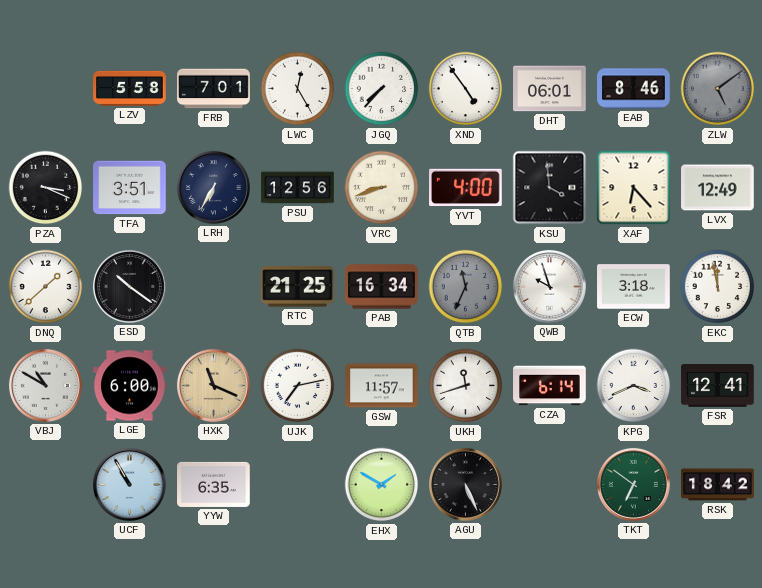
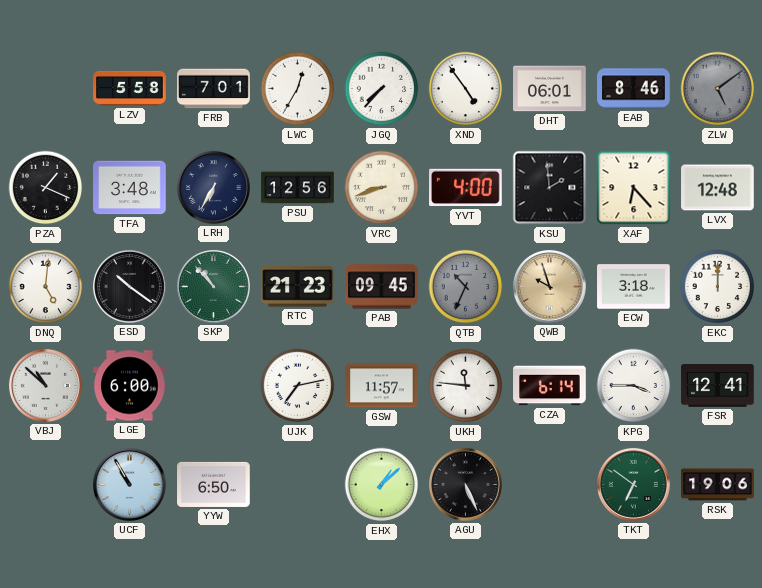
LWC: 12:25 -> 12:35
PZA: 3:19 -> 1:19
TFA: 3:51 -> 3:48
KSU: 3:59 -> 1:59
LVX: 12:49 -> 12:48
DNQ: 1:38 -> 5:01
SKP: none -> 10:53
RTC: 21:25 -> 21:23
PAB: 16:34 -> 09:45
QTB: 11:34 -> 10:34
QWB dial: white -> champagne
EKC: 11:58 -> 12:00
VBJ: 10:50 -> 10:52
HXK: 11:19 -> none
UKH: 11:42 -> 11:46
KPG: 3:41 -> 3:45
YYW: 6:35 -> 6:50
EHX: 1:50 -> 1:08
RSK: 18:42 -> 19:06
